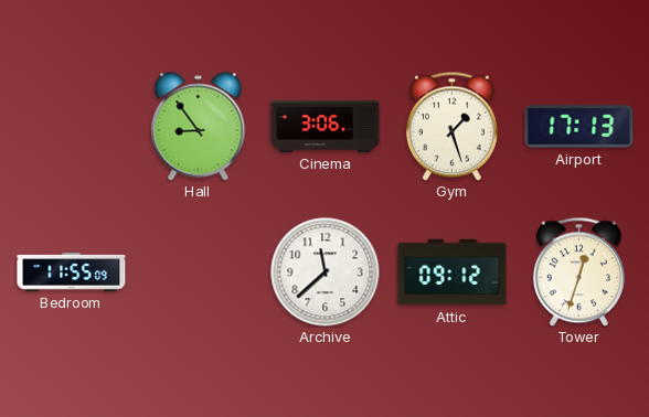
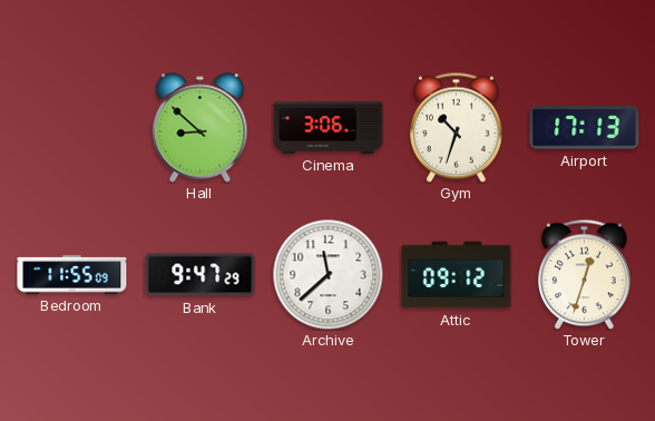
Hall: 8:54 -> 8:52
Gym: 1:27 -> 10:33
Bank: none -> 9:47
